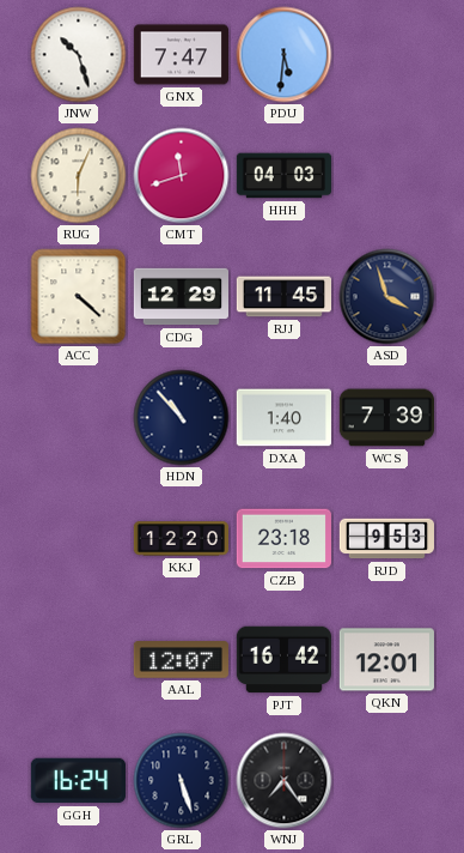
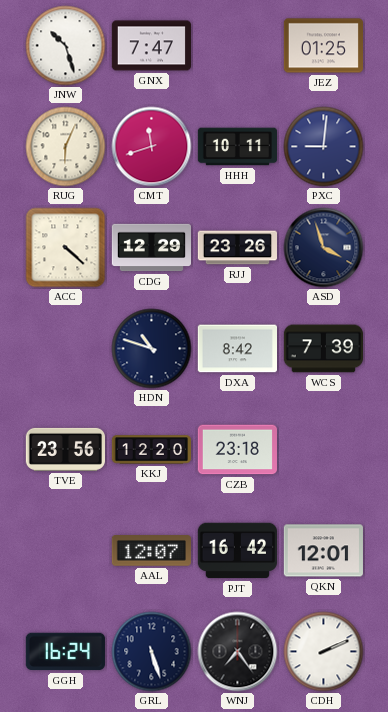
PDU: 5:31 -> none
JEZ: none -> 01:25
HHH: 04:03 -> 10:11
PXC: none -> 9:01
RJJ: 11:45 -> 23:26
HDN: 10:53 -> 10:48
DXA: 1:40 -> 8:42
TVE: none -> 23:56
RJD: 9:53 -> none
CDH: none -> 2:11
